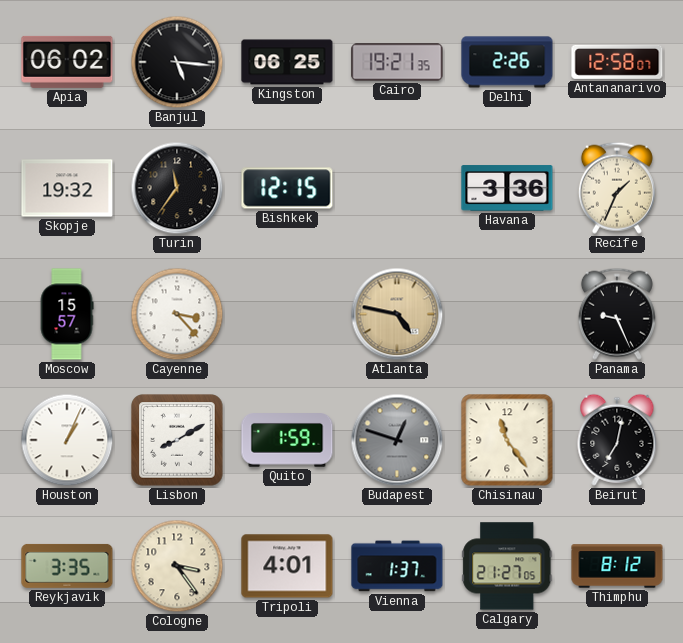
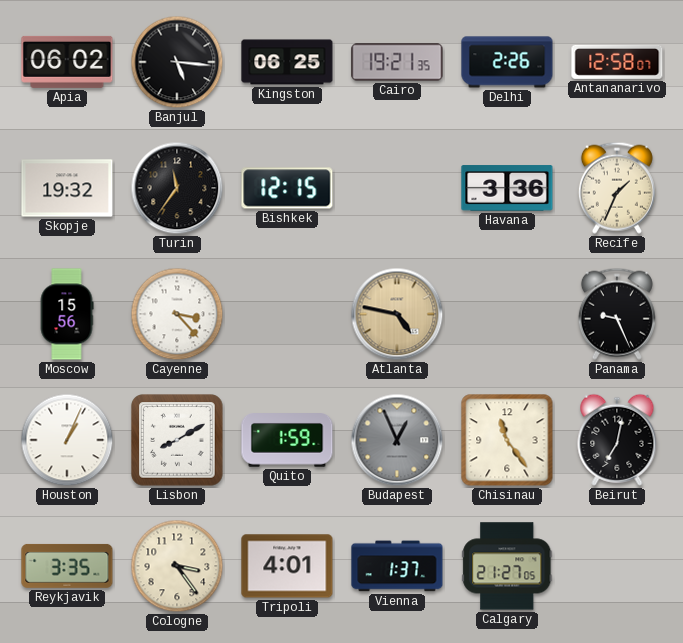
Moscow: 15:57 -> 15:56
Budapest: 12:48 -> 12:56
Thimphu: 8:12 -> none
